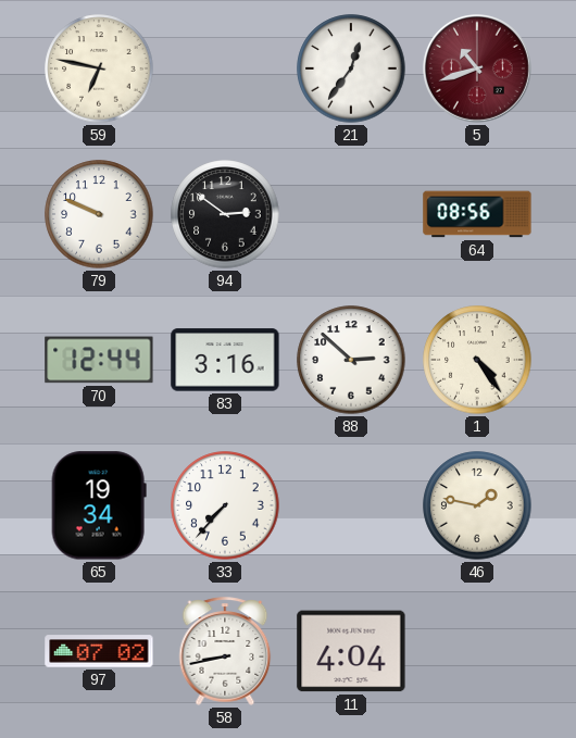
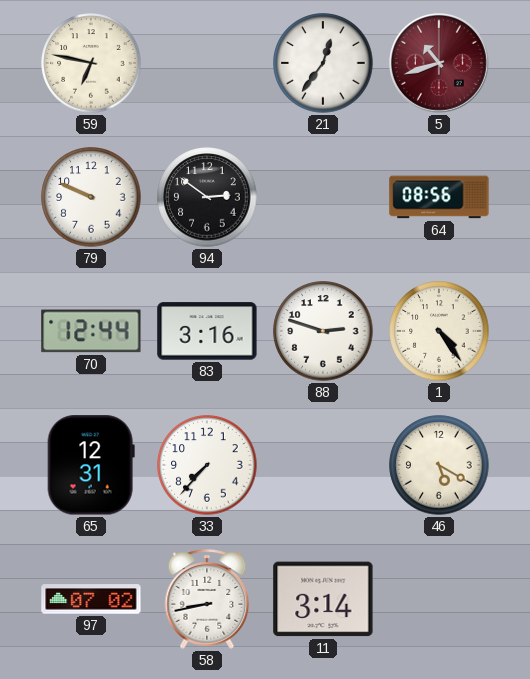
88: 2:52 -> 2:48
65: 19:34 -> 12:31
46: 1:47 -> 5:20
11: 4:04 -> 3:14
